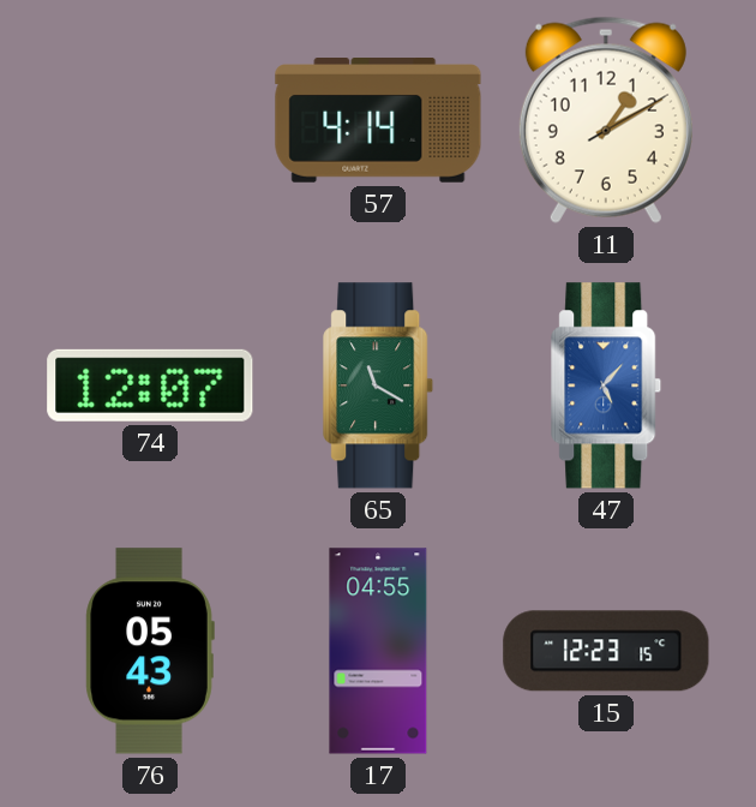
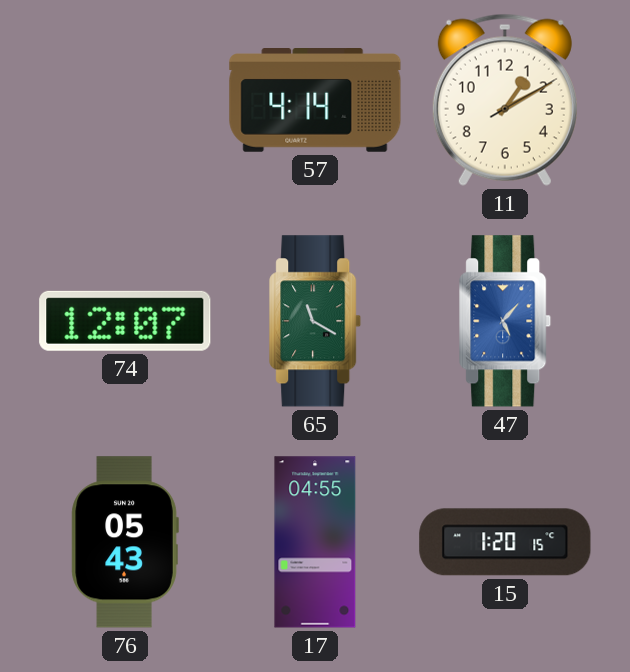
15: 12:23 -> 1:20
